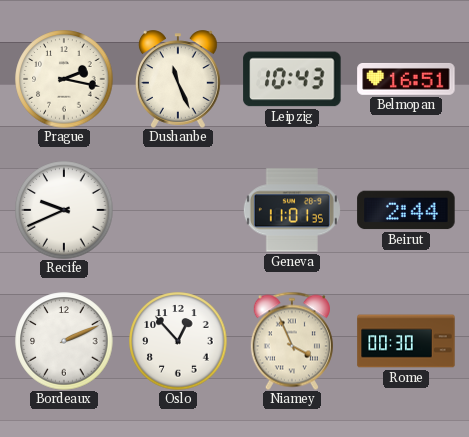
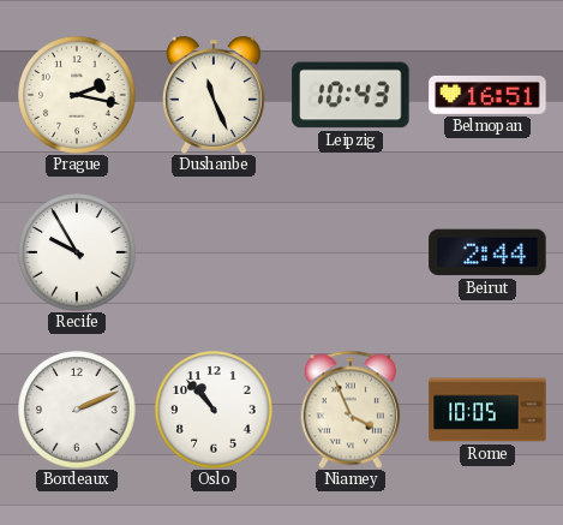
Recife: 9:41 -> 9:55
Geneva: 11:01 -> none
Oslo: 12:53 -> 10:53
Rome: 00:30 -> 10:05
